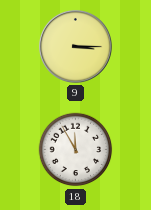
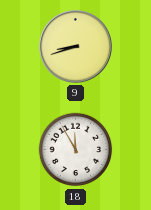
9: 3:15 -> 8:42
